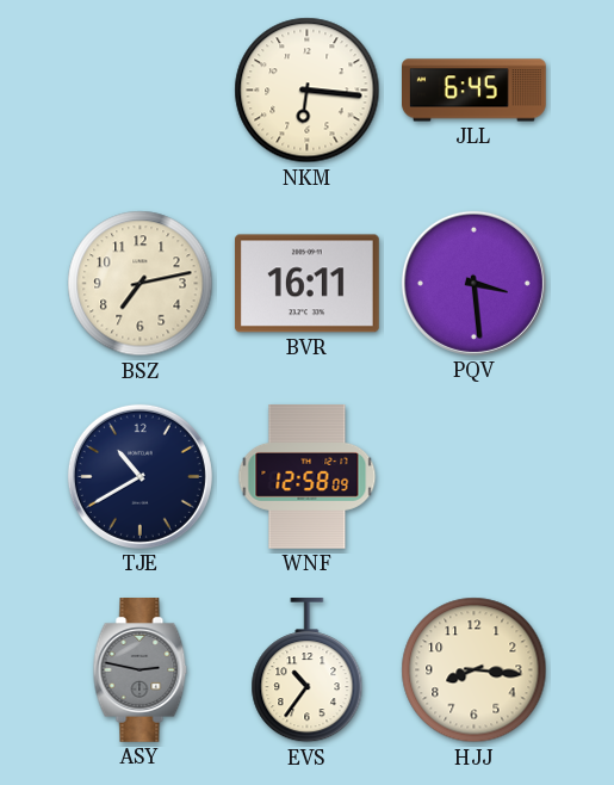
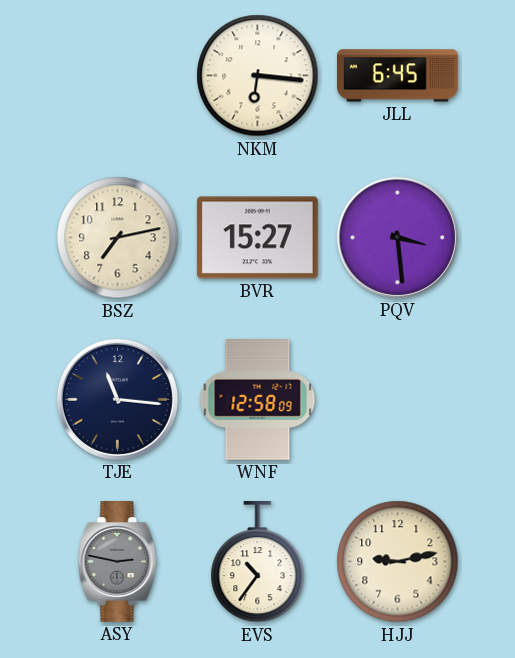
BVR: 16:11 -> 15:27
TJE: 10:40 -> 11:16
HJJ: 8:16 -> 9:13
